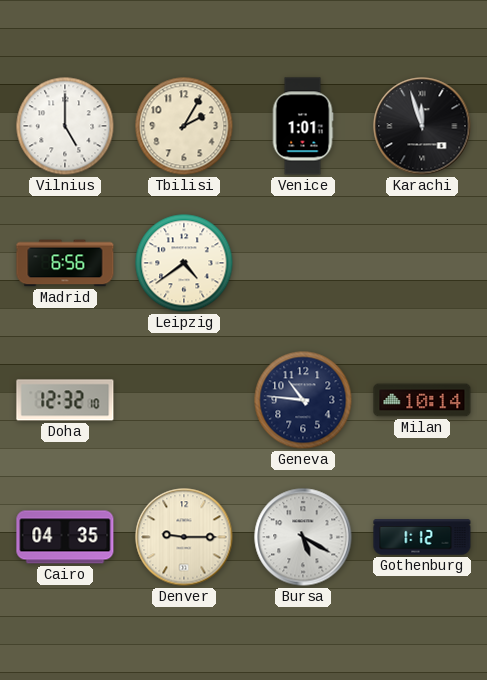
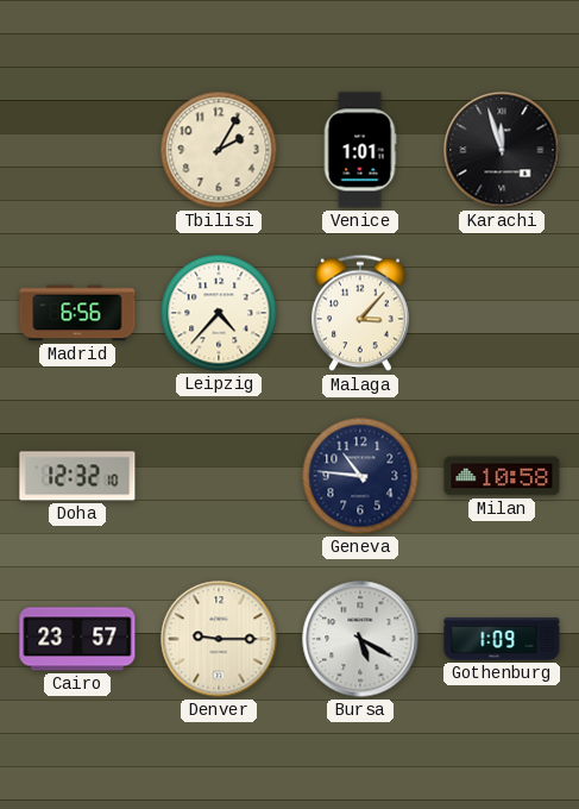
Vilnius: 5:00 -> none
Leipzig: 4:39 -> 4:37
Malaga: none -> 3:07
Milan: 10:14 -> 10:58
Cairo: 04:35 -> 23:57
Gothenburg: 1:12 -> 1:09
